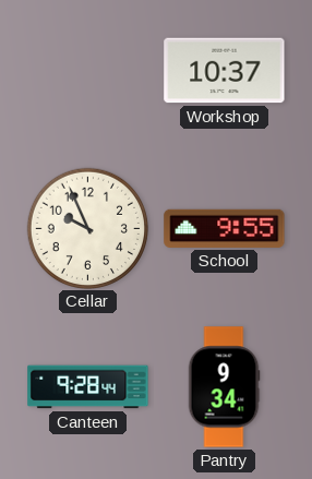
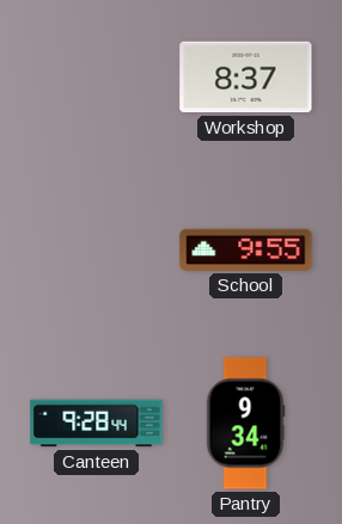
Workshop: 10:37 -> 8:37
Cellar: 9:56 -> none
